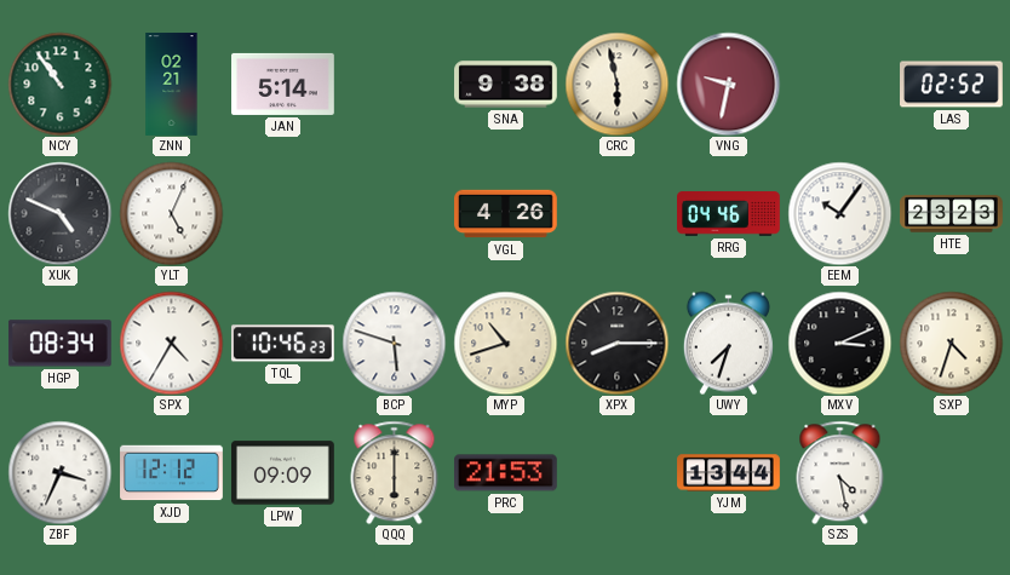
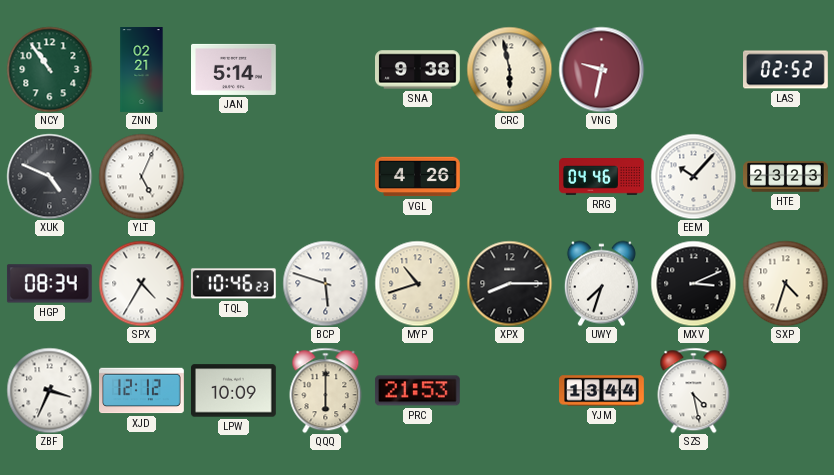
EEM: 10:06 -> 10:07
LPW: 09:09 -> 10:09
